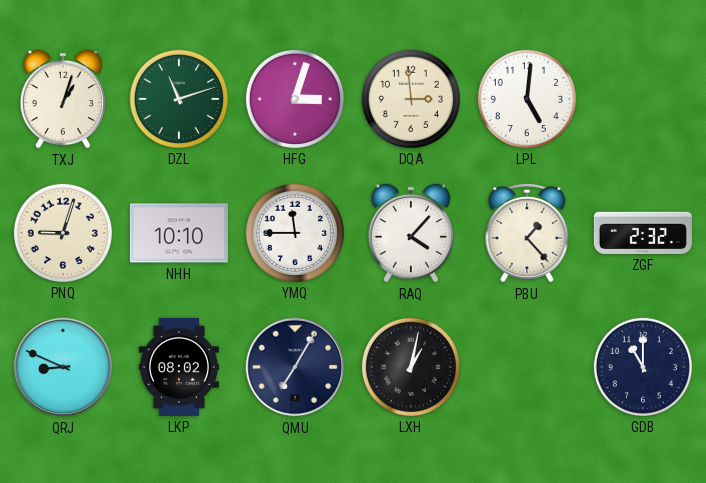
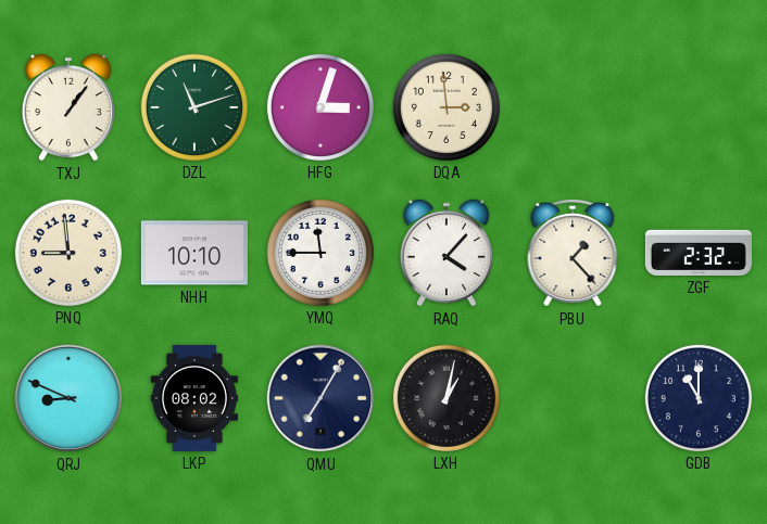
TXJ: 1:03 -> 1:06
LPL: 5:01 -> none
PNQ: 9:03 -> 8:59
